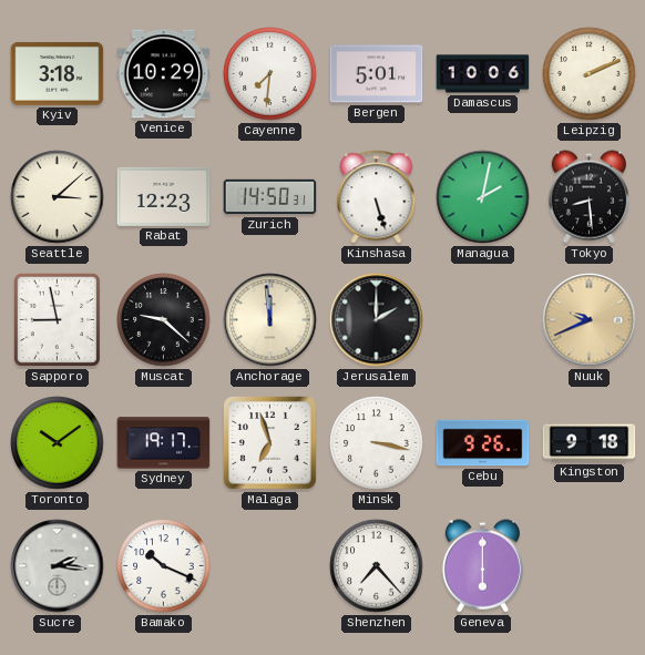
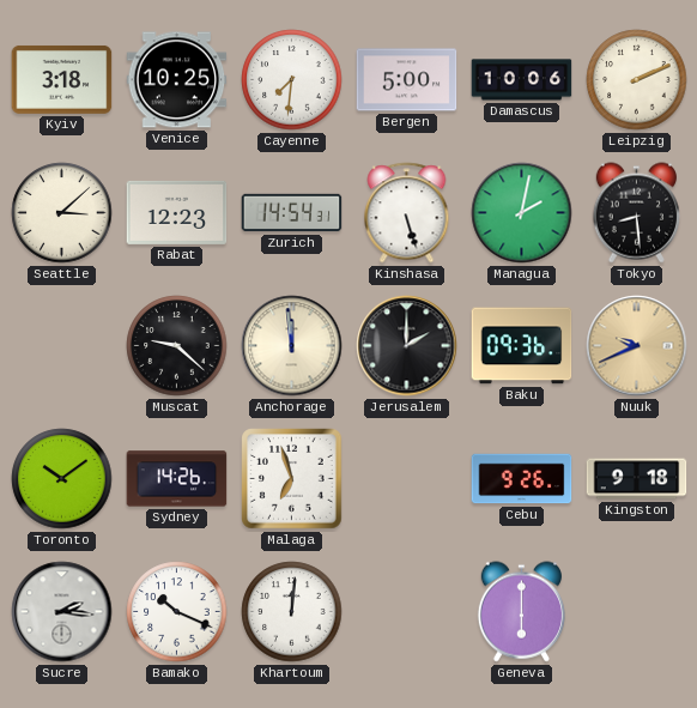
Venice: 10:29 -> 10:25
Bergen: 5:01 -> 5:00
Zurich: 14:50 -> 14:54
Sapporo: 8:58 -> none
Baku: none -> 09:36
Sydney: 19:17 -> 14:26
Minsk: 3:17 -> none
Khartoum: none -> 12:01
Shenzhen: 7:23 -> none
